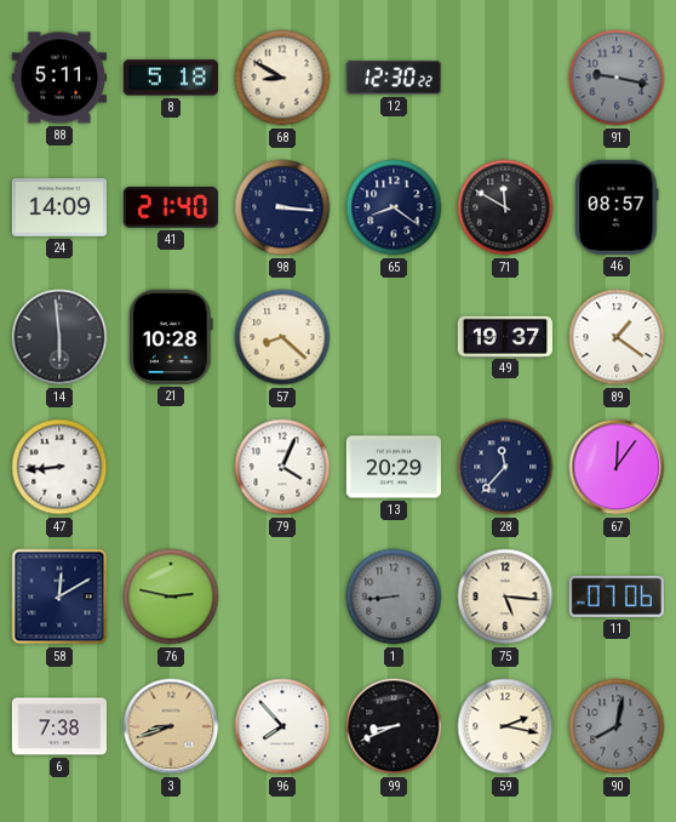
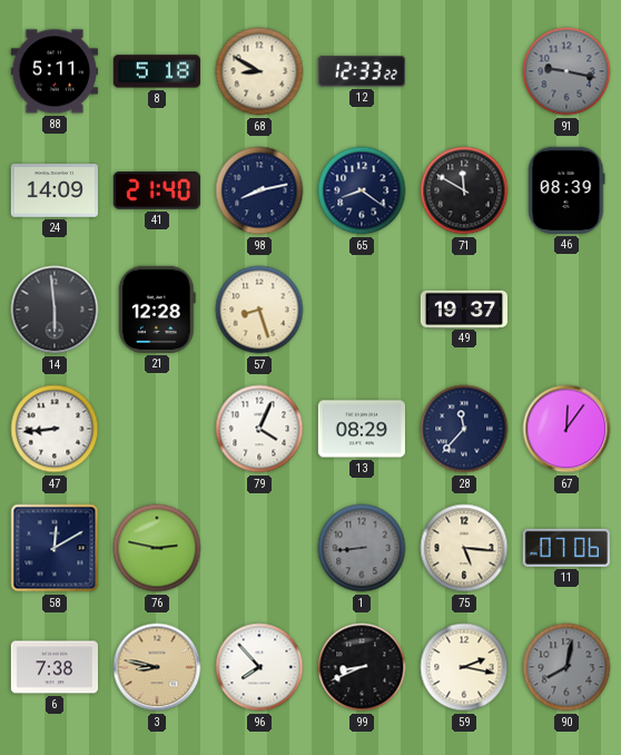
12: 12:30 -> 12:33
98: 3:16 -> 8:13
46: 08:57 -> 08:39
21: 10:28 -> 12:28
57: 8:22 -> 8:27
89: 1:21 -> none
13: 20:29 -> 08:29
3: 8:42 -> 8:47
